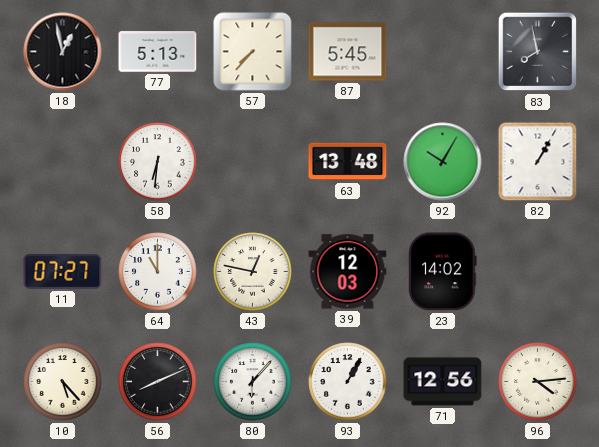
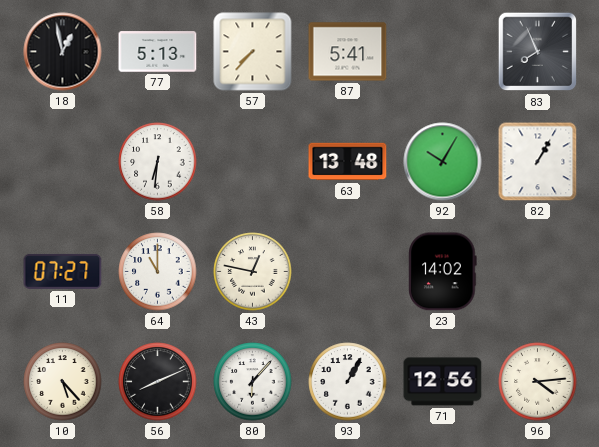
87: 5:45 -> 5:41
83: 7:58 -> 7:56
39: 12:03 -> none
